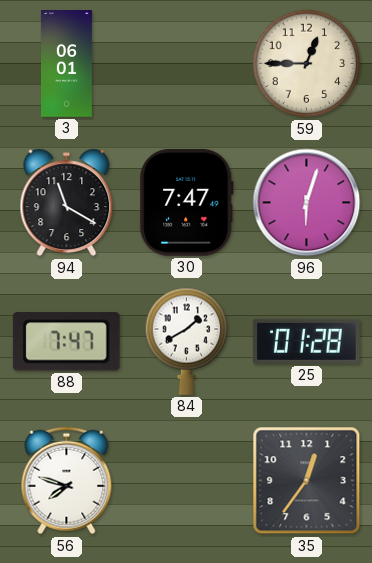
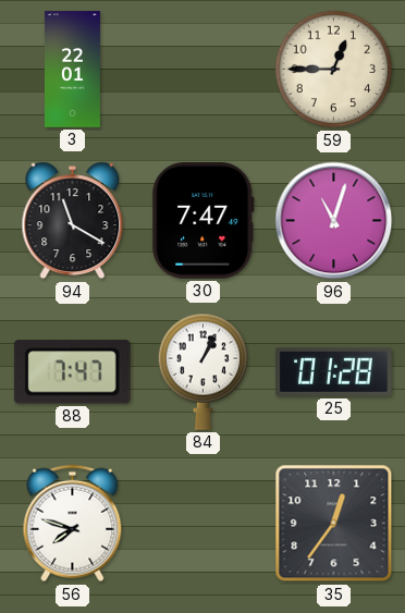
3: 06:01 -> 22:01
96: 6:03 -> 11:03
84: 1:40 -> 1:04
